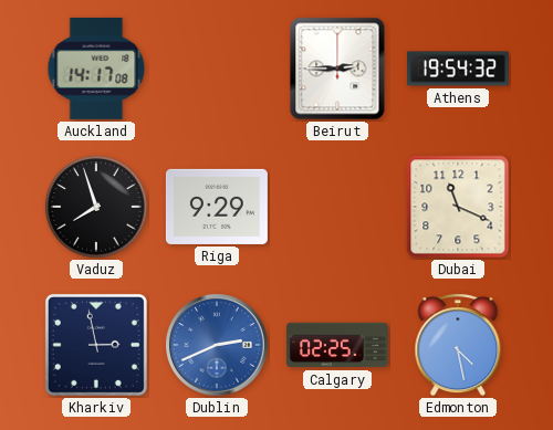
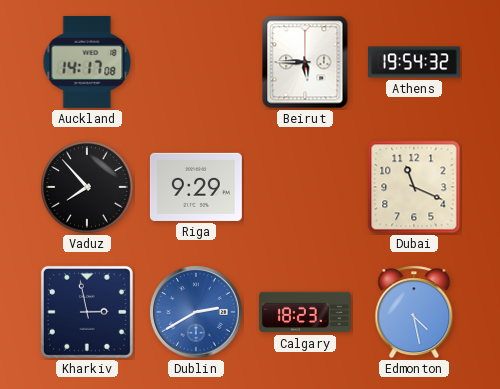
Beirut: 2:45 -> 5:45
Vaduz: 7:57 -> 7:53
Dublin: 2:41 -> 2:40
Calgary: 02:25 -> 18:23
